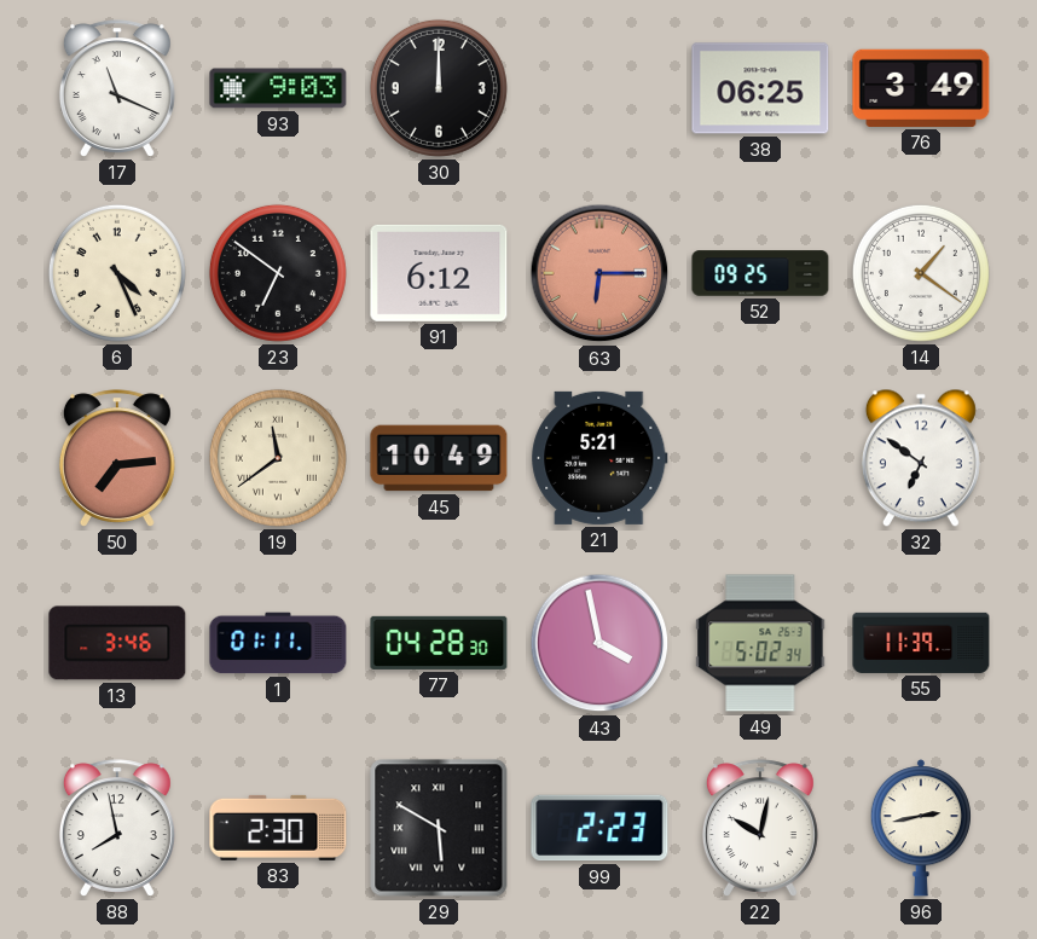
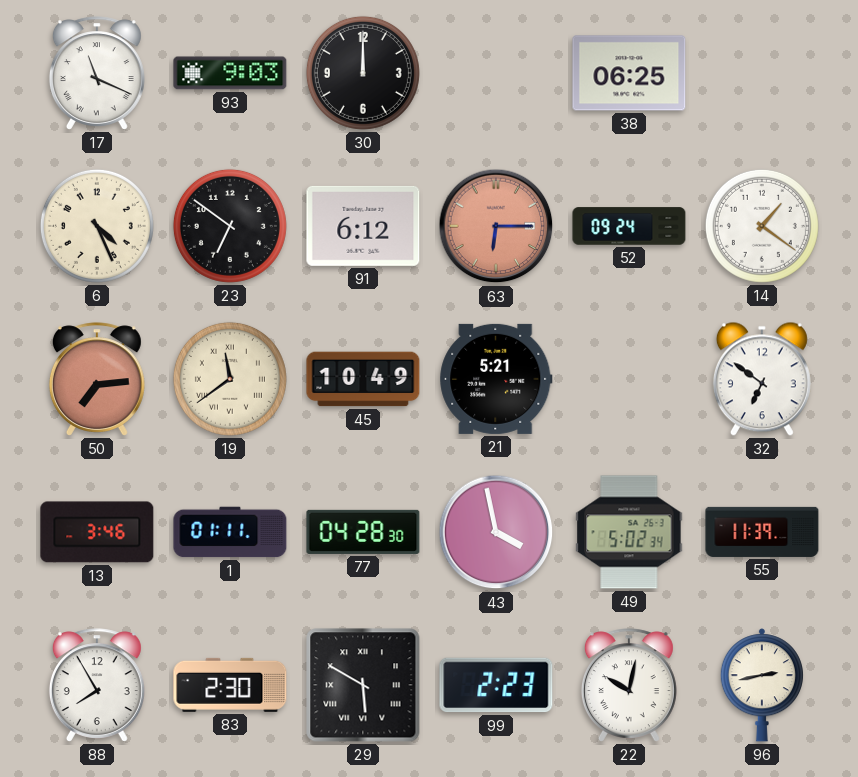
76: 3:49 -> none
52: 09:25 -> 09:24
88: 7:58 -> 7:55
